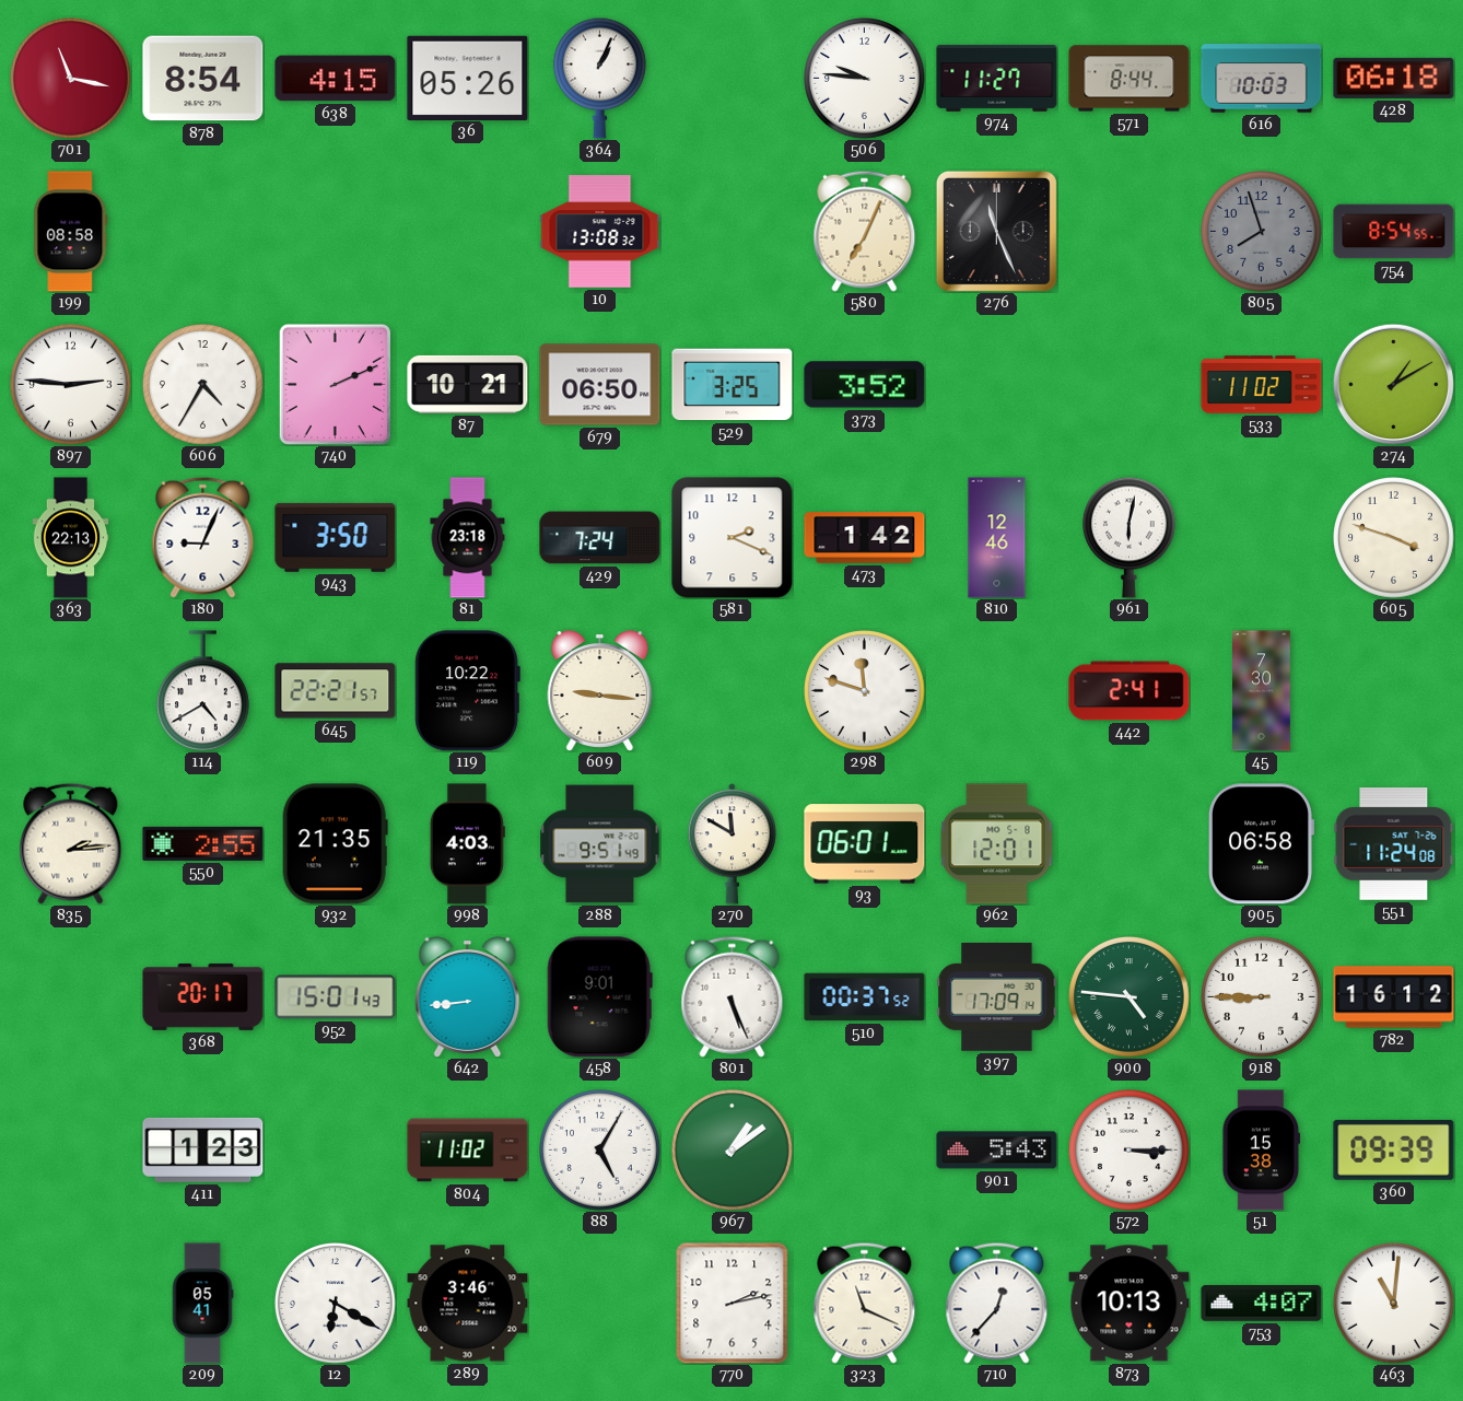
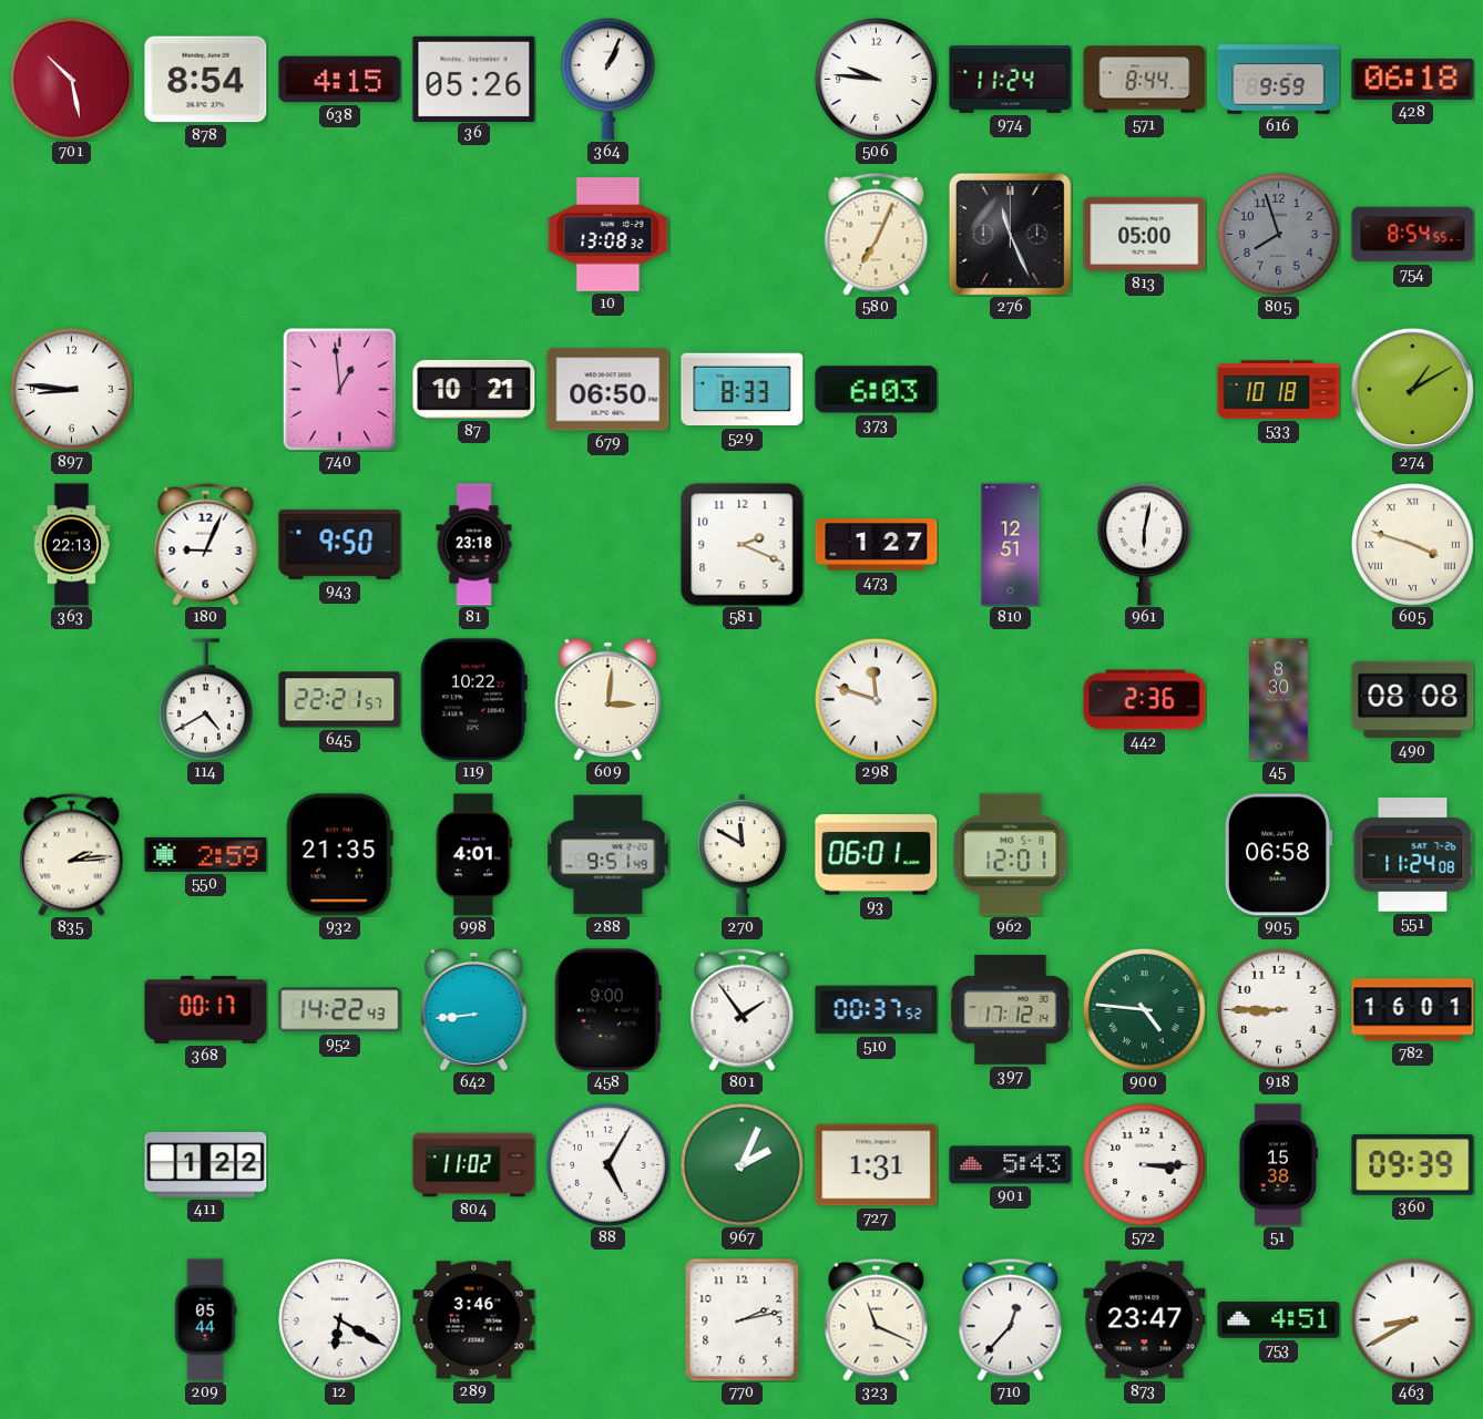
701: 11:17 -> 10:28
974: 11:27 -> 11:24
616: 10:03 -> 9:59
199: 08:58 -> none
813: none -> 05:00
897: 2:46 -> 8:46
606: 4:35 -> none
740: 2:11 -> 12:59
529: 3:25 -> 8:33
373: 3:52 -> 6:03
533: 11:02 -> 10:18
943: 3:50 -> 9:50
429: 7:24 -> none
473: 1:42 -> 1:27
810: 12:46 -> 12:51
605 numerals: Arabic -> Roman
609: 9:16 -> 3:01
442: 2:41 -> 2:36
45: 7:30 -> 8:30
490: none -> 08:08
550: 2:55 -> 2:59
998: 4:03 -> 4:01
368: 20:17 -> 00:17
952: 15:01 -> 14:22
458: 9:01 -> 9:00
801: 5:26 -> 1:54
397: 17:09 -> 17:12
782: 16:12 -> 16:01
411: 1:23 -> 1:22
967: 1:09 -> 2:04
727: none -> 1:31
209: 05:41 -> 05:44
873: 10:13 -> 23:47
753: 4:07 -> 4:51
463: 11:01 -> 8:40
